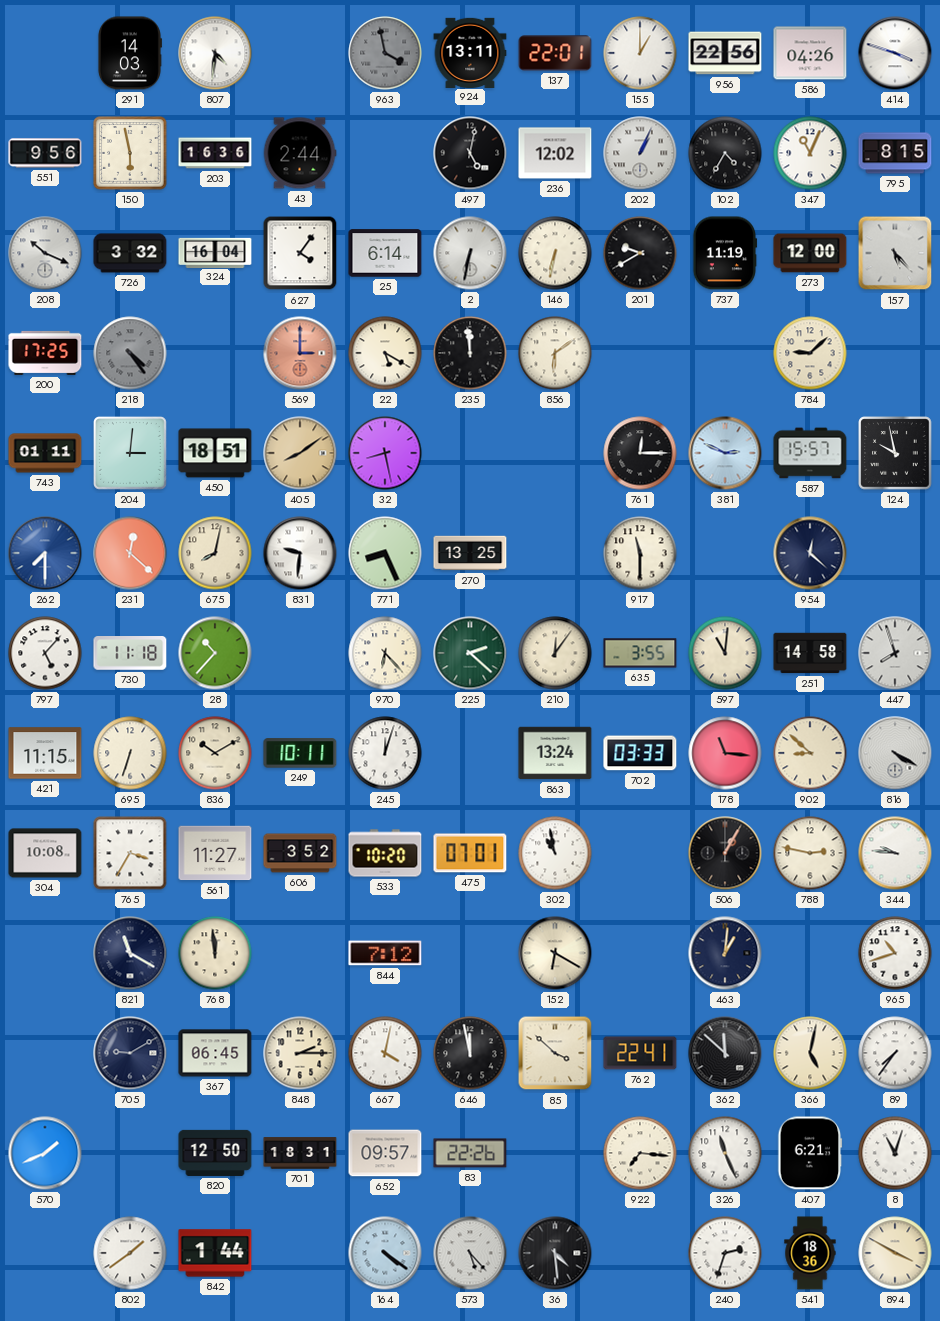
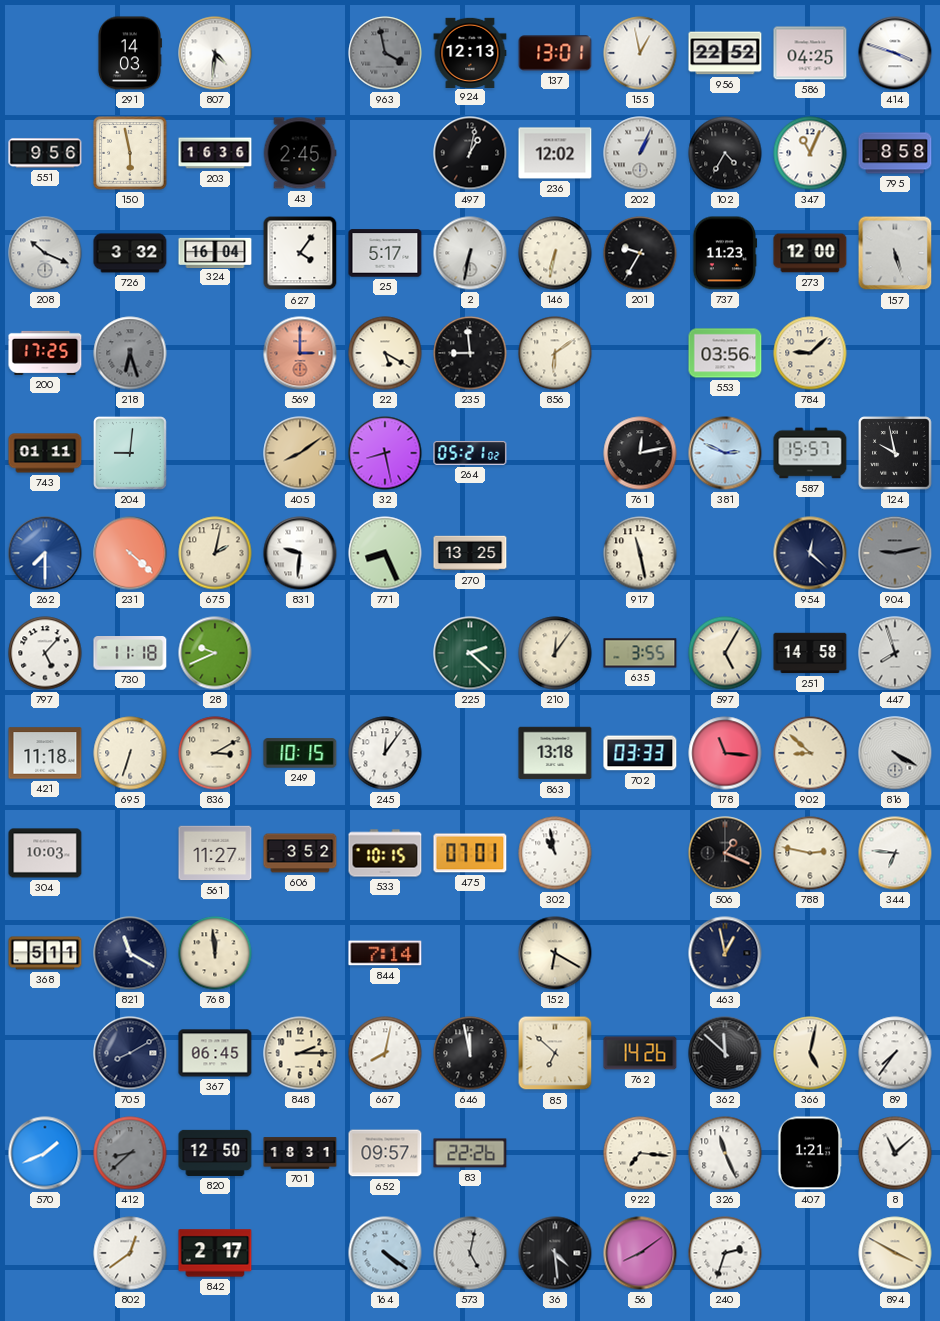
924: 13:11 -> 12:13
137: 22:01 -> 13:01
155: 1:00 -> 12:58
956: 22:56 -> 22:52
586: 04:26 -> 04:25
43: 2:44 -> 2:45
497: 5:02 -> 1:02
795: 8:15 -> 8:58
25: 6:14 -> 5:17
201: 9:40 -> 9:35
737: 11:19 -> 11:23
157: 5:23 -> 5:27
218: 4:24 -> 6:27
235: 11:59 -> 8:59
553: none -> 03:56
204: 3:01 -> 9:01
450: 18:51 -> none
264: none -> 05:21
761: 12:15 -> 12:13
231: 12:22 -> 4:22
675: 8:02 -> 2:02
917: 11:30 -> 11:28
904: none -> 9:13
28: 10:37 -> 9:41
970: 6:23 -> none
597: 11:01 -> 5:05
421: 11:15 -> 11:18
836: 10:10 -> 3:10
249: 10:11 -> 10:15
245: 12:03 -> 12:06
863: 13:24 -> 13:18
304: 10:08 -> 10:03
765: 3:35 -> none
533: 10:20 -> 10:15
506: 1:05 -> 1:19
344: 9:46 -> 6:46
368: none -> 5:11
844: 7:12 -> 7:14
463: 1:01 -> 12:58
965: 10:42 -> none
705: 9:10 -> 8:10
667: 4:02 -> 8:02
85: 3:52 -> 6:52
762: 22:41 -> 14:26
412: none -> 8:38
407: 6:21 -> 1:21
8: 11:03 -> 11:08
802: 1:39 -> 12:39
842: 1:44 -> 2:17
573: 5:23 -> 5:02
56: none -> 8:09
541: 18:36 -> none
